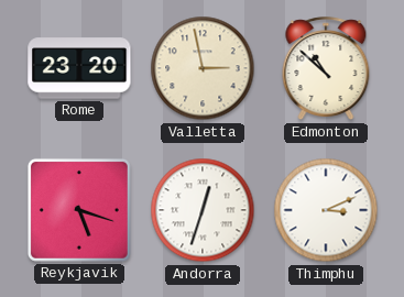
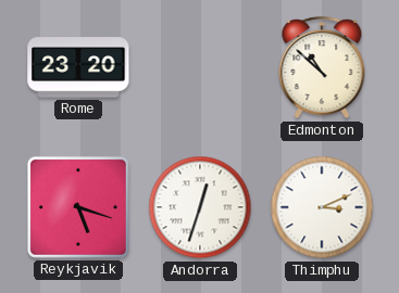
Valletta: 2:58 -> none
